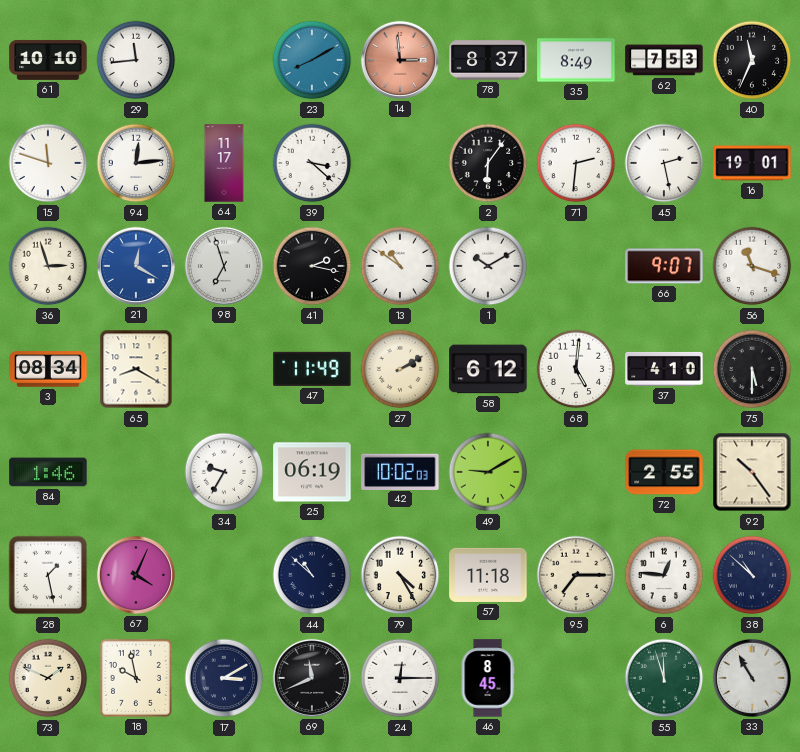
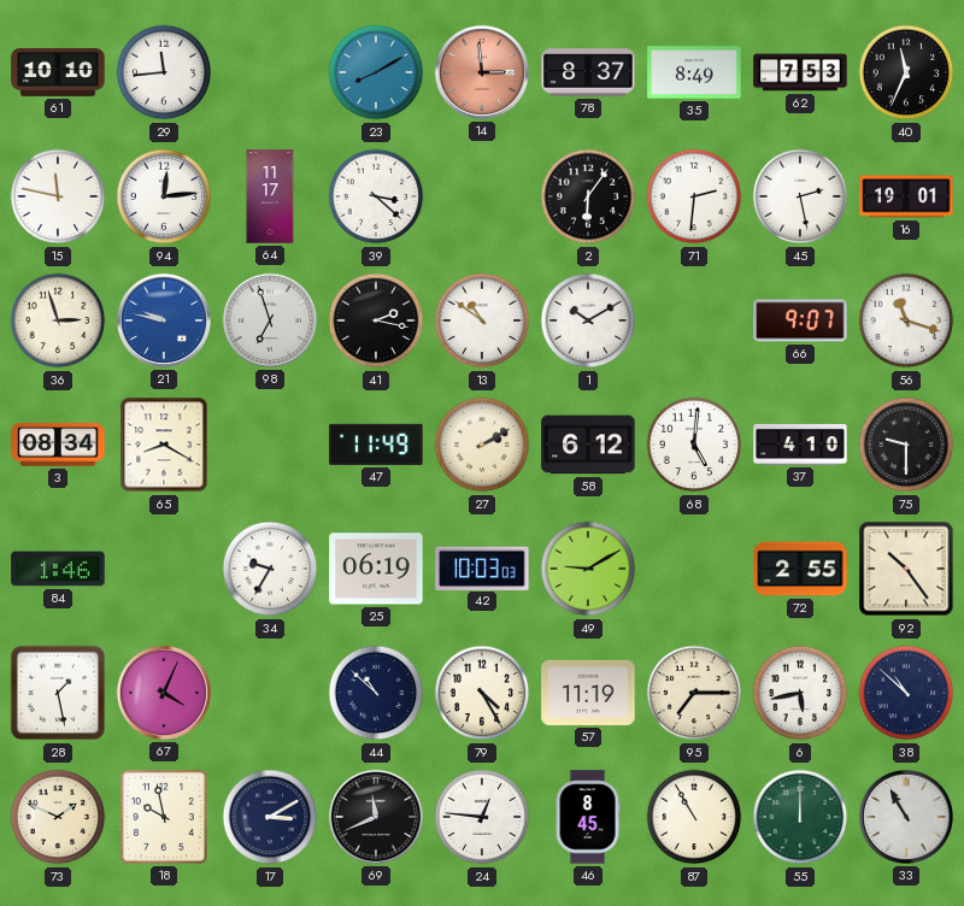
15: 11:48 -> 11:47
21: 12:20 -> 9:47
75: 5:30 -> 9:30
42: 10:02 -> 10:03
57: 11:18 -> 11:19
6: 12:46 -> 5:43
24: 12:15 -> 12:46
87: none -> 10:55
55: 11:57 -> 12:00
